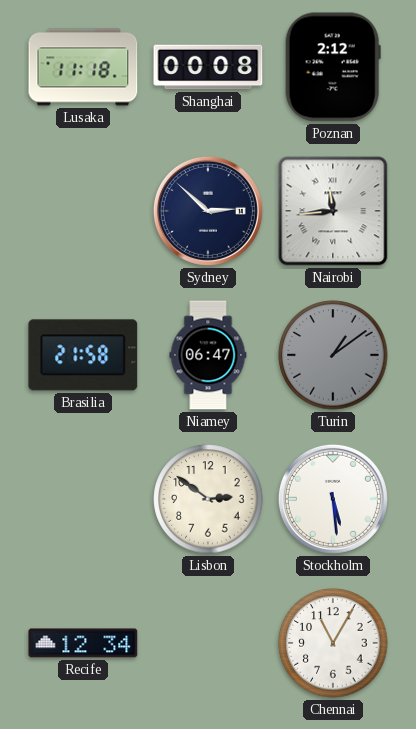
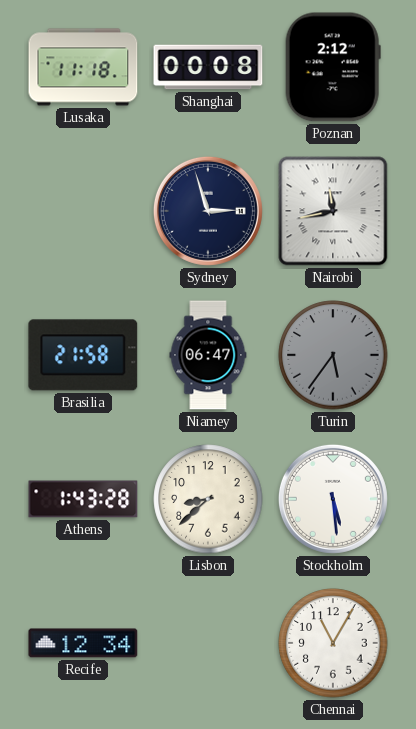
Sydney: 2:52 -> 2:57
Nairobi: 11:44 -> 11:43
Turin: 1:09 -> 5:36
Athens: none -> 1:43
Lisbon: 2:51 -> 8:38
